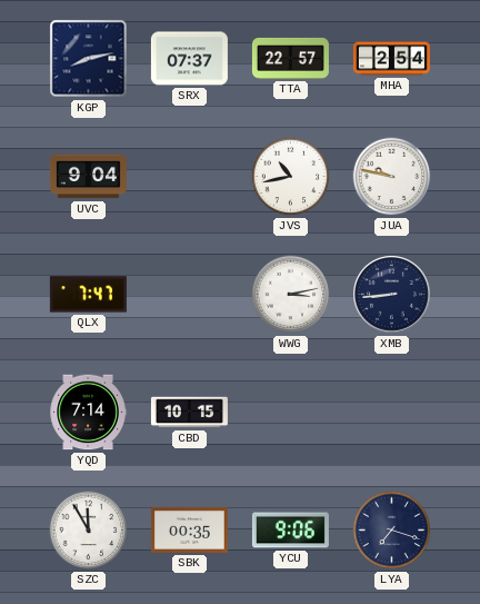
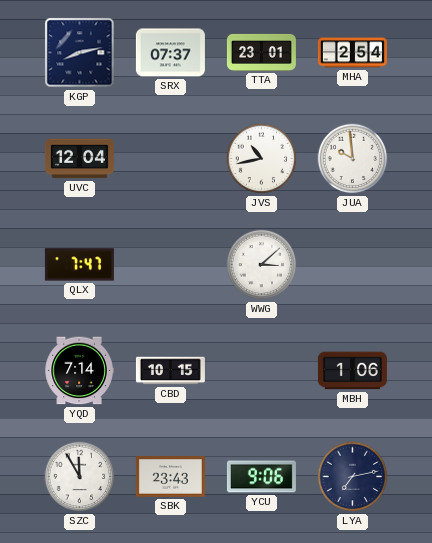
TTA: 22:57 -> 23:01
UVC: 9:04 -> 12:04
JUA: 9:47 -> 9:59
WWG: 3:13 -> 3:08
XMB: 8:44 -> none
MBH: none -> 1:06
SBK: 00:35 -> 23:43
LYA: 7:18 -> 7:13
